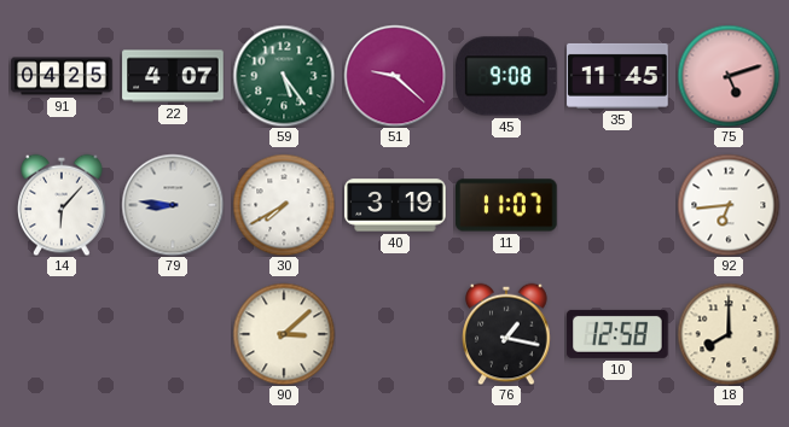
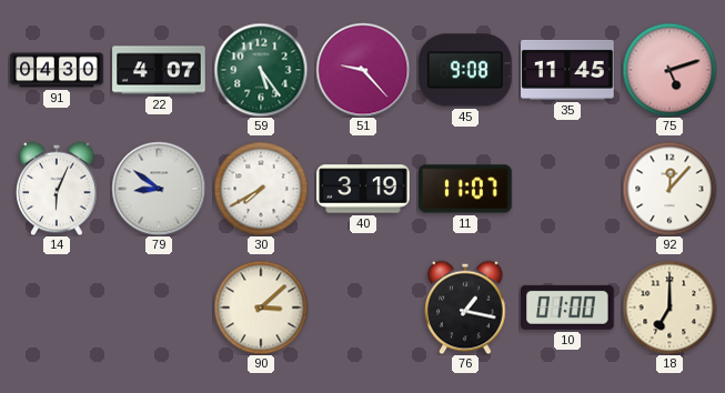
91: 04:25 -> 04:30
51: 9:22 -> 9:23
14: 6:07 -> 6:04
79: 8:46 -> 8:51
92: 6:44 -> 12:07
10: 12:58 -> 01:00
18: 8:00 -> 7:00
